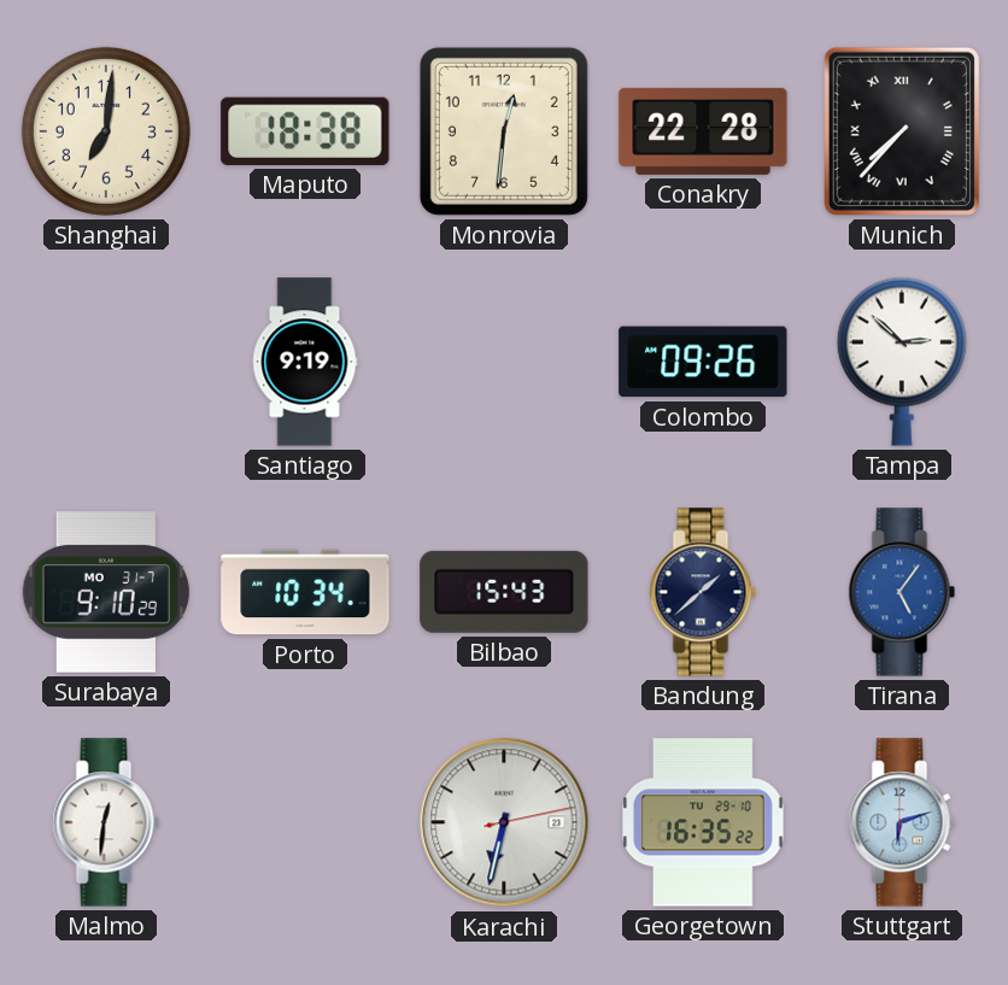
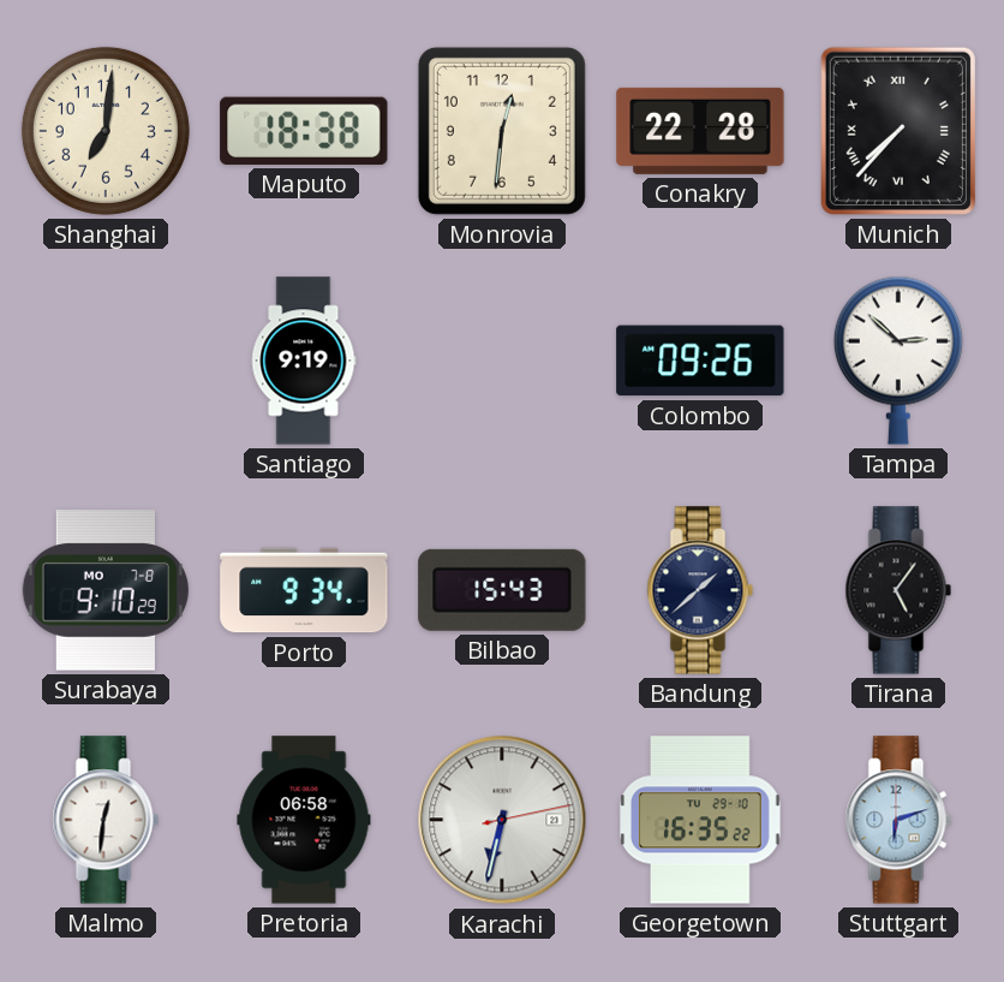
Surabaya date: MO 31-7 -> MO 7-8
Porto: 10:34 -> 9:34
Tirana dial: blue -> black
Pretoria: none -> 06:58
